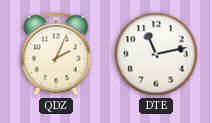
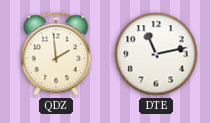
QDZ: 2:04 -> 1:59
